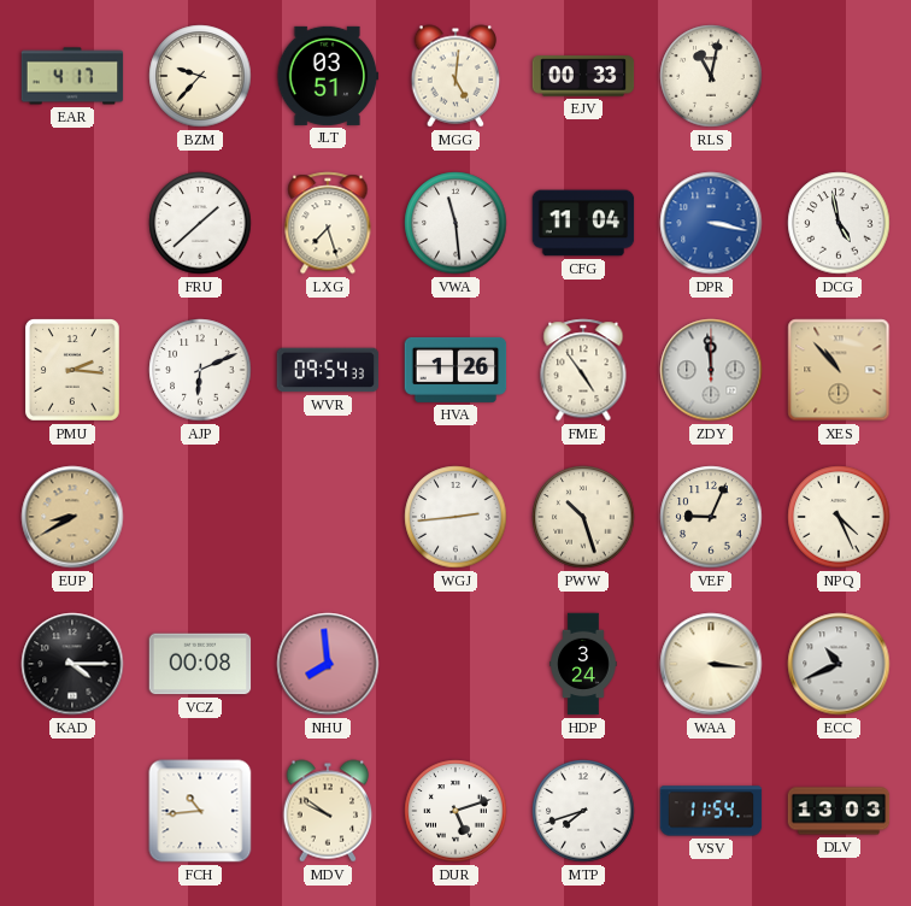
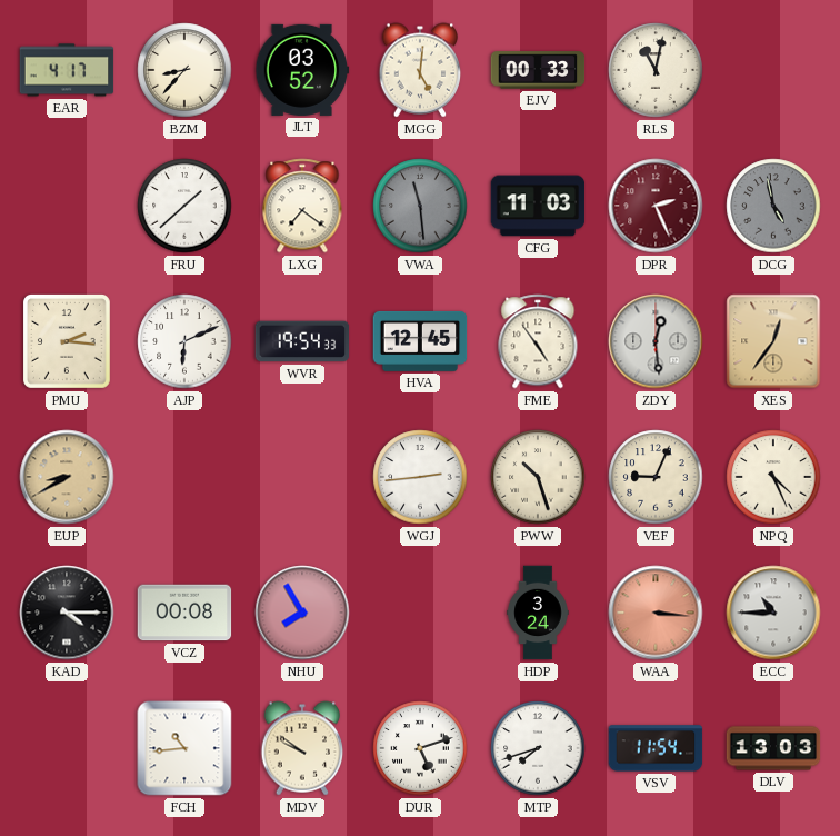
BZM: 9:37 -> 8:37
JLT: 03:51 -> 03:52
LXG: 7:27 -> 7:21
VWA dial: white -> grey
CFG: 11:04 -> 11:03
DPR: 3:17 -> 2:26
DPR dial: blue -> burgundy
DCG dial: white -> grey
WVR: 09:54 -> 19:54
HVA: 1:26 -> 12:45
ZDY: 11:59 -> 12:29
XES: 10:53 -> 12:36
NHU: 7:59 -> 7:55
WAA dial: cream -> salmon
ECC: 10:41 -> 10:45
